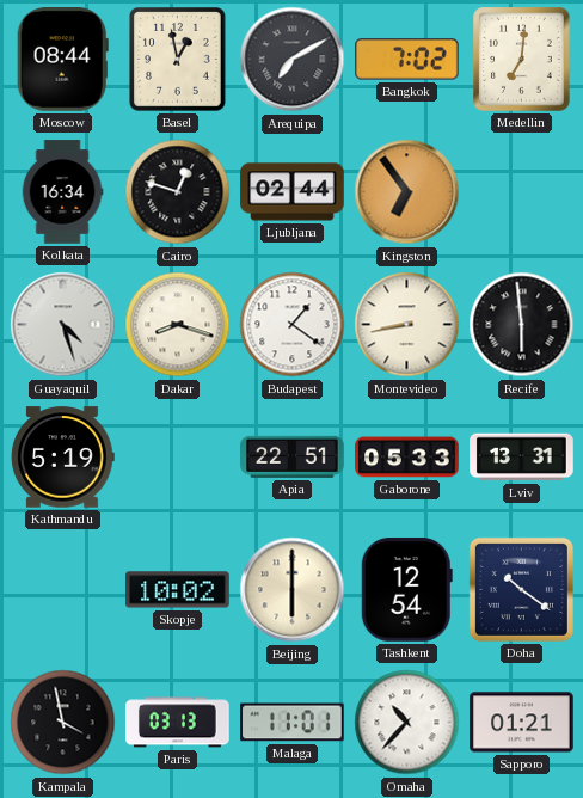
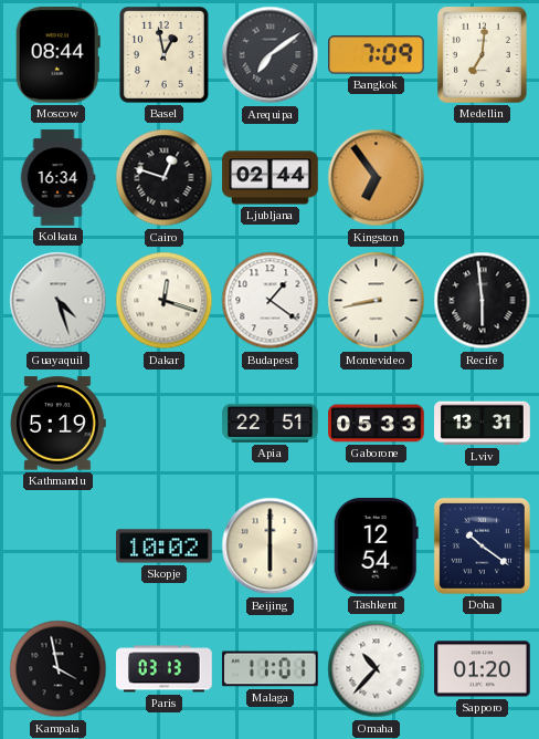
Arequipa: 7:10 -> 7:09
Bangkok: 7:02 -> 7:09
Dakar: 8:18 -> 12:18
Sapporo: 01:21 -> 01:20
